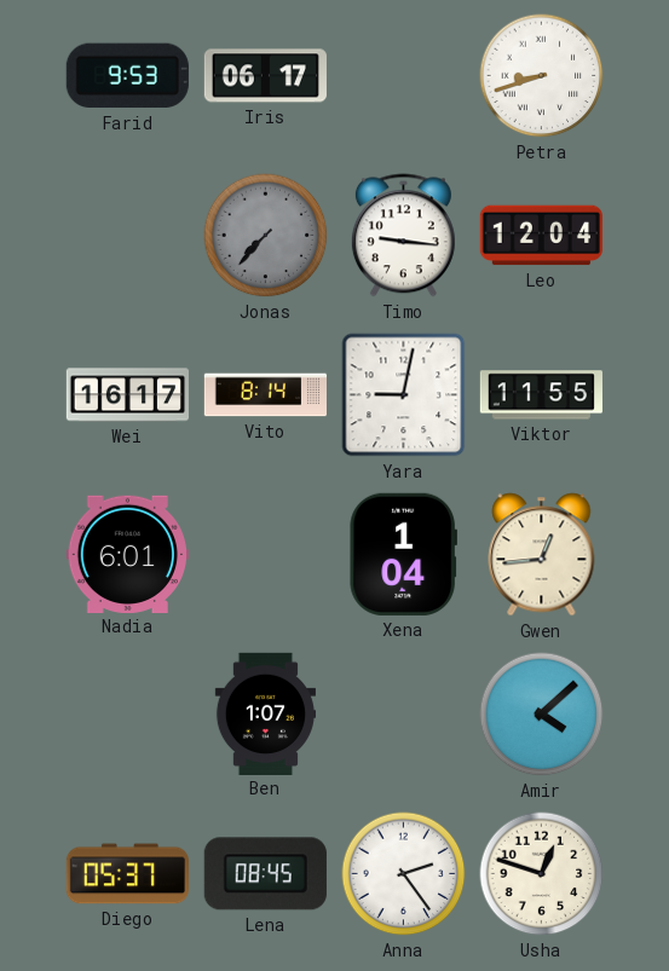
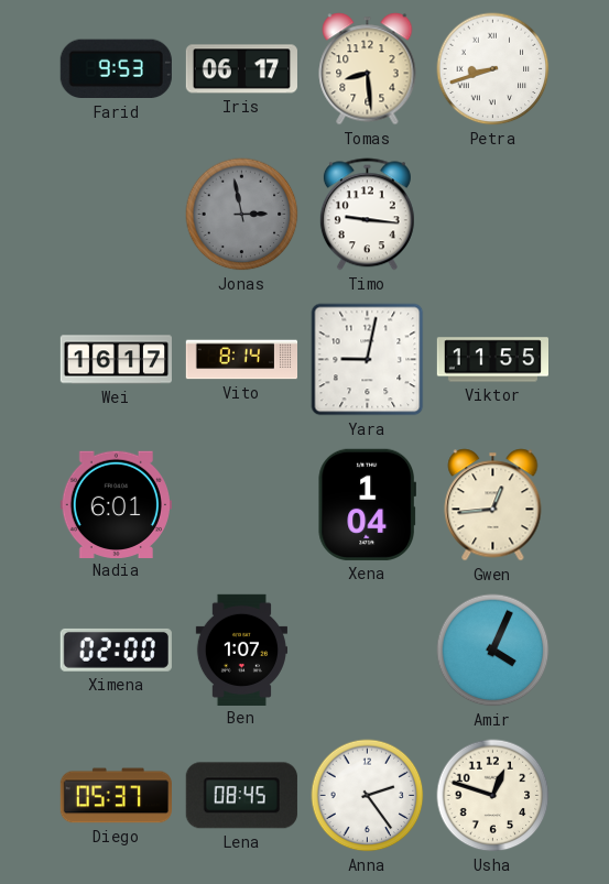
Tomas: none -> 8:29
Jonas: 7:37 -> 2:58
Leo: 12:04 -> none
Ximena: none -> 02:00
Amir: 4:08 -> 4:04
